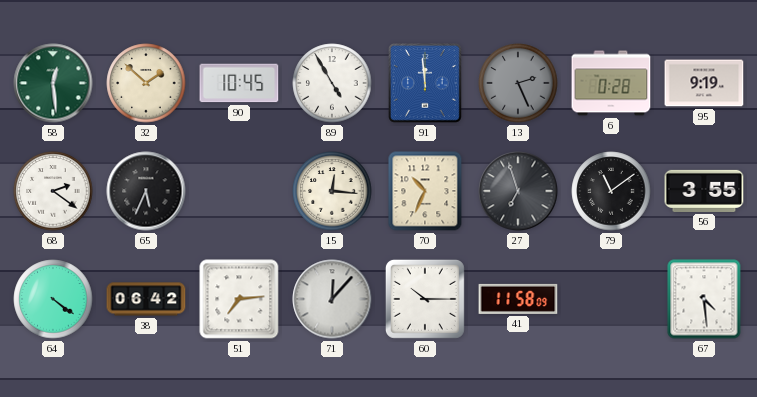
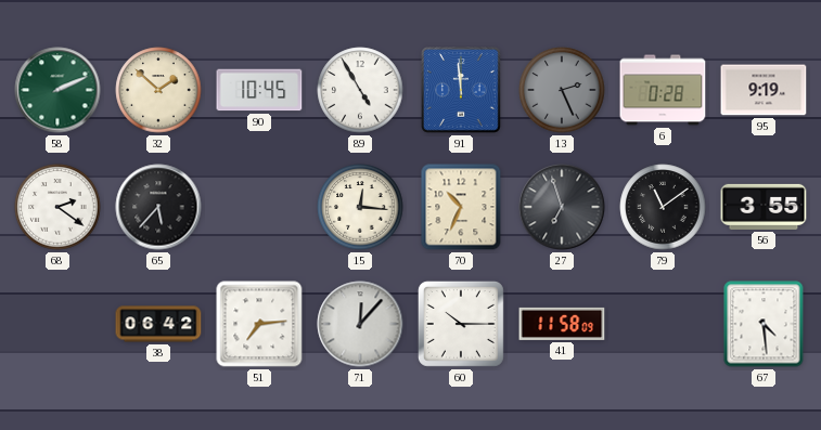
58: 12:29 -> 2:11
65: 5:34 -> 5:37
64: 4:21 -> none
